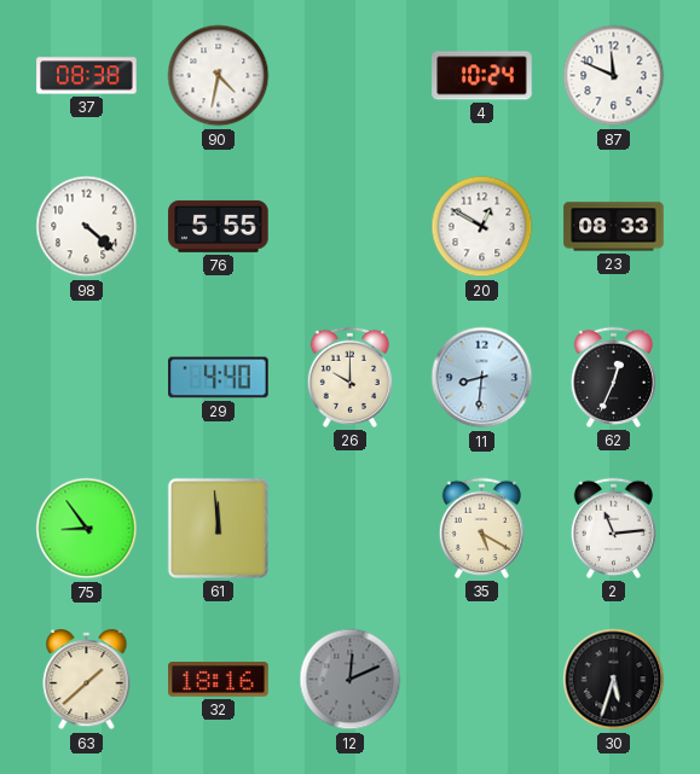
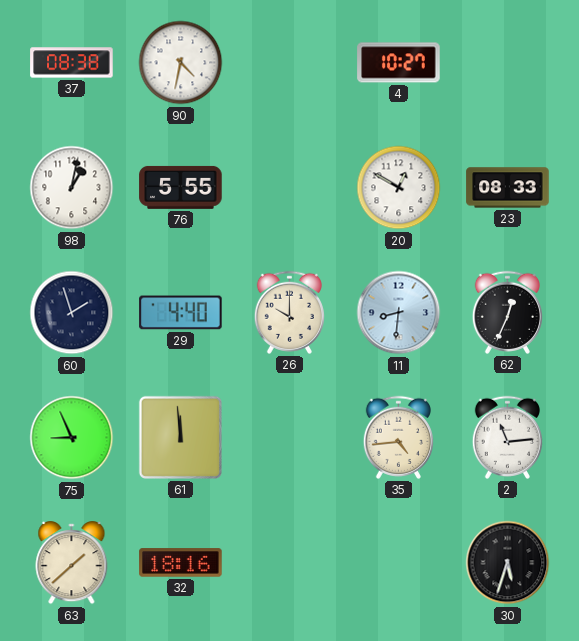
4: 10:24 -> 10:27
87: 11:49 -> none
98: 4:22 -> 1:02
60: none -> 1:57
75: 8:54 -> 8:56
35: 5:20 -> 4:44
12: 12:11 -> none
